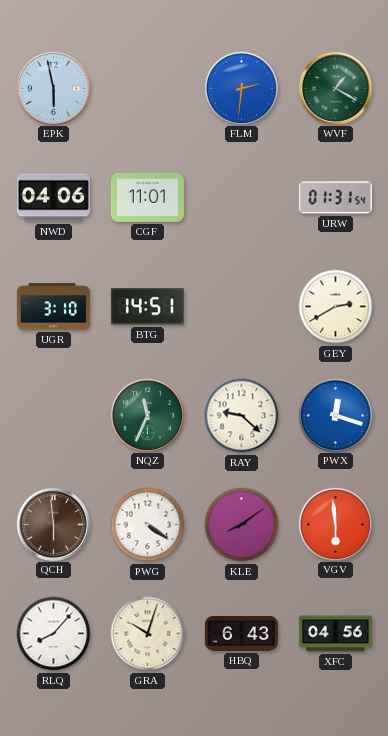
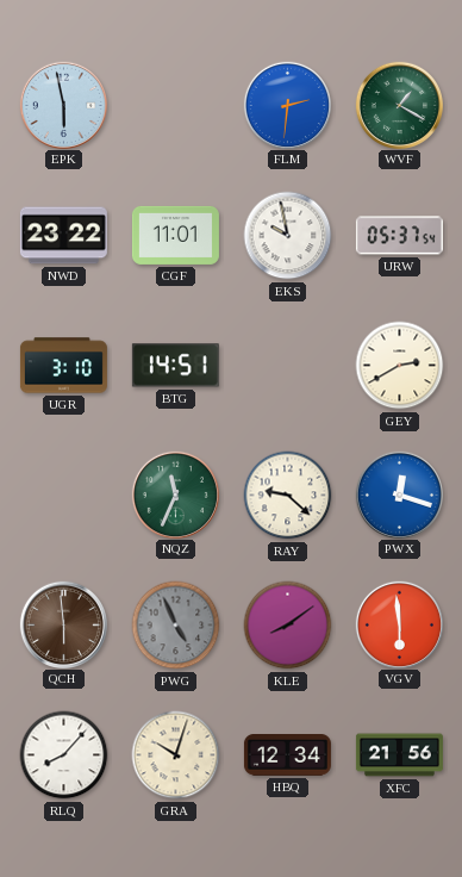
NWD: 04:06 -> 23:22
EKS: none -> 9:58
URW: 01:31 -> 05:37
PWG: 4:21 -> 4:56
PWG dial: white -> grey
HBQ: 6:43 -> 12:34
XFC: 04:56 -> 21:56
